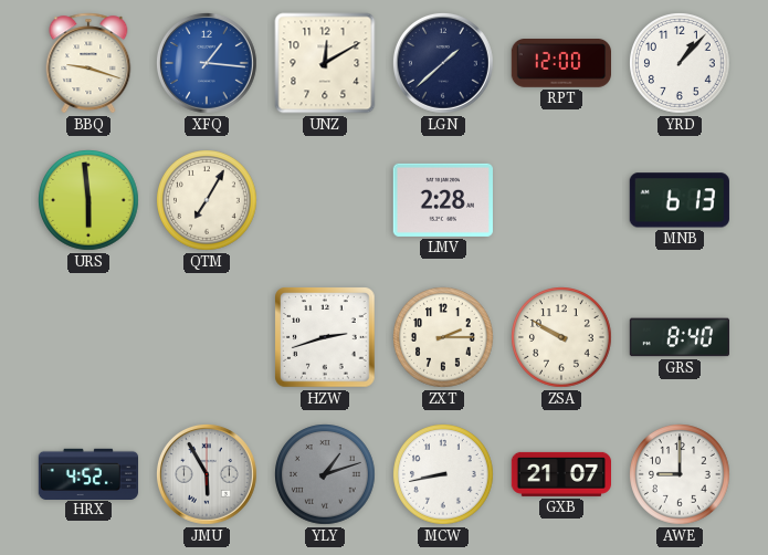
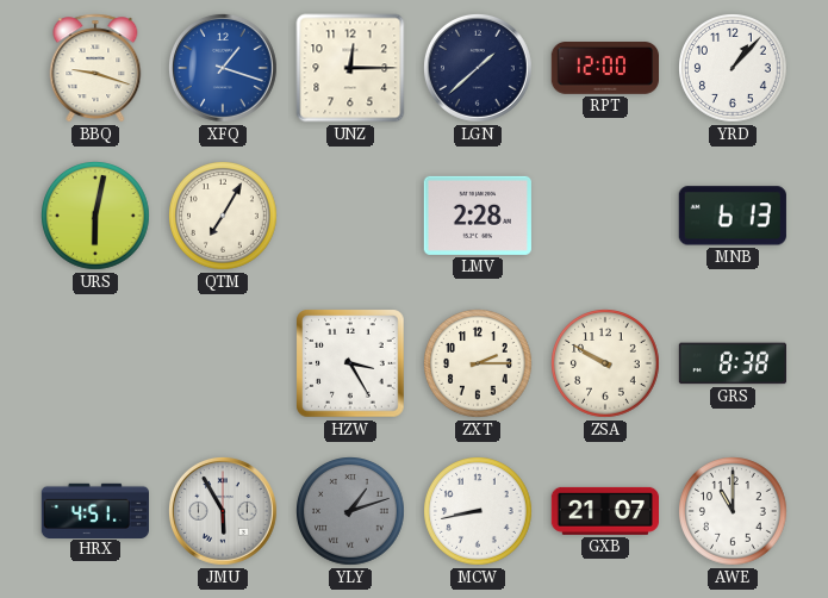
XFQ: 1:16 -> 1:18
UNZ: 12:10 -> 12:15
URS: 5:59 -> 6:02
HZW: 2:42 -> 3:25
GRS: 8:40 -> 8:38
HRX: 4:52 -> 4:51
AWE: 9:00 -> 11:00
